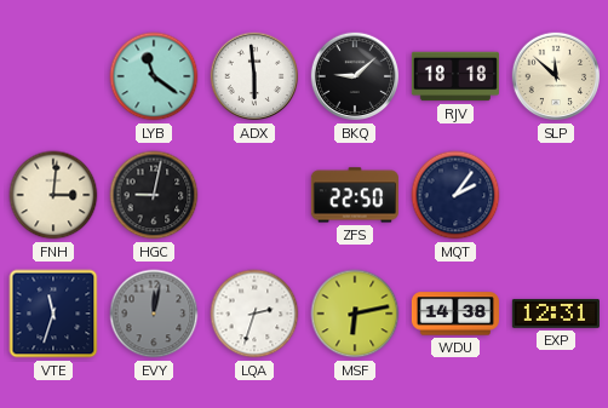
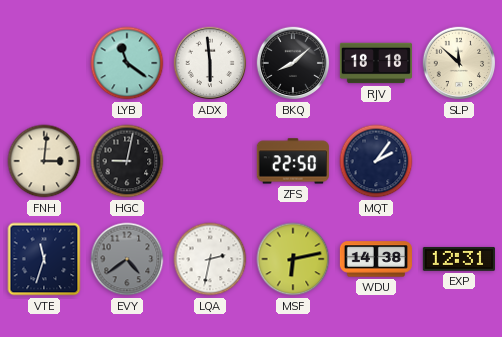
BKQ: 9:08 -> 8:08
EVY: 12:02 -> 4:39
LQA: 2:33 -> 2:32
